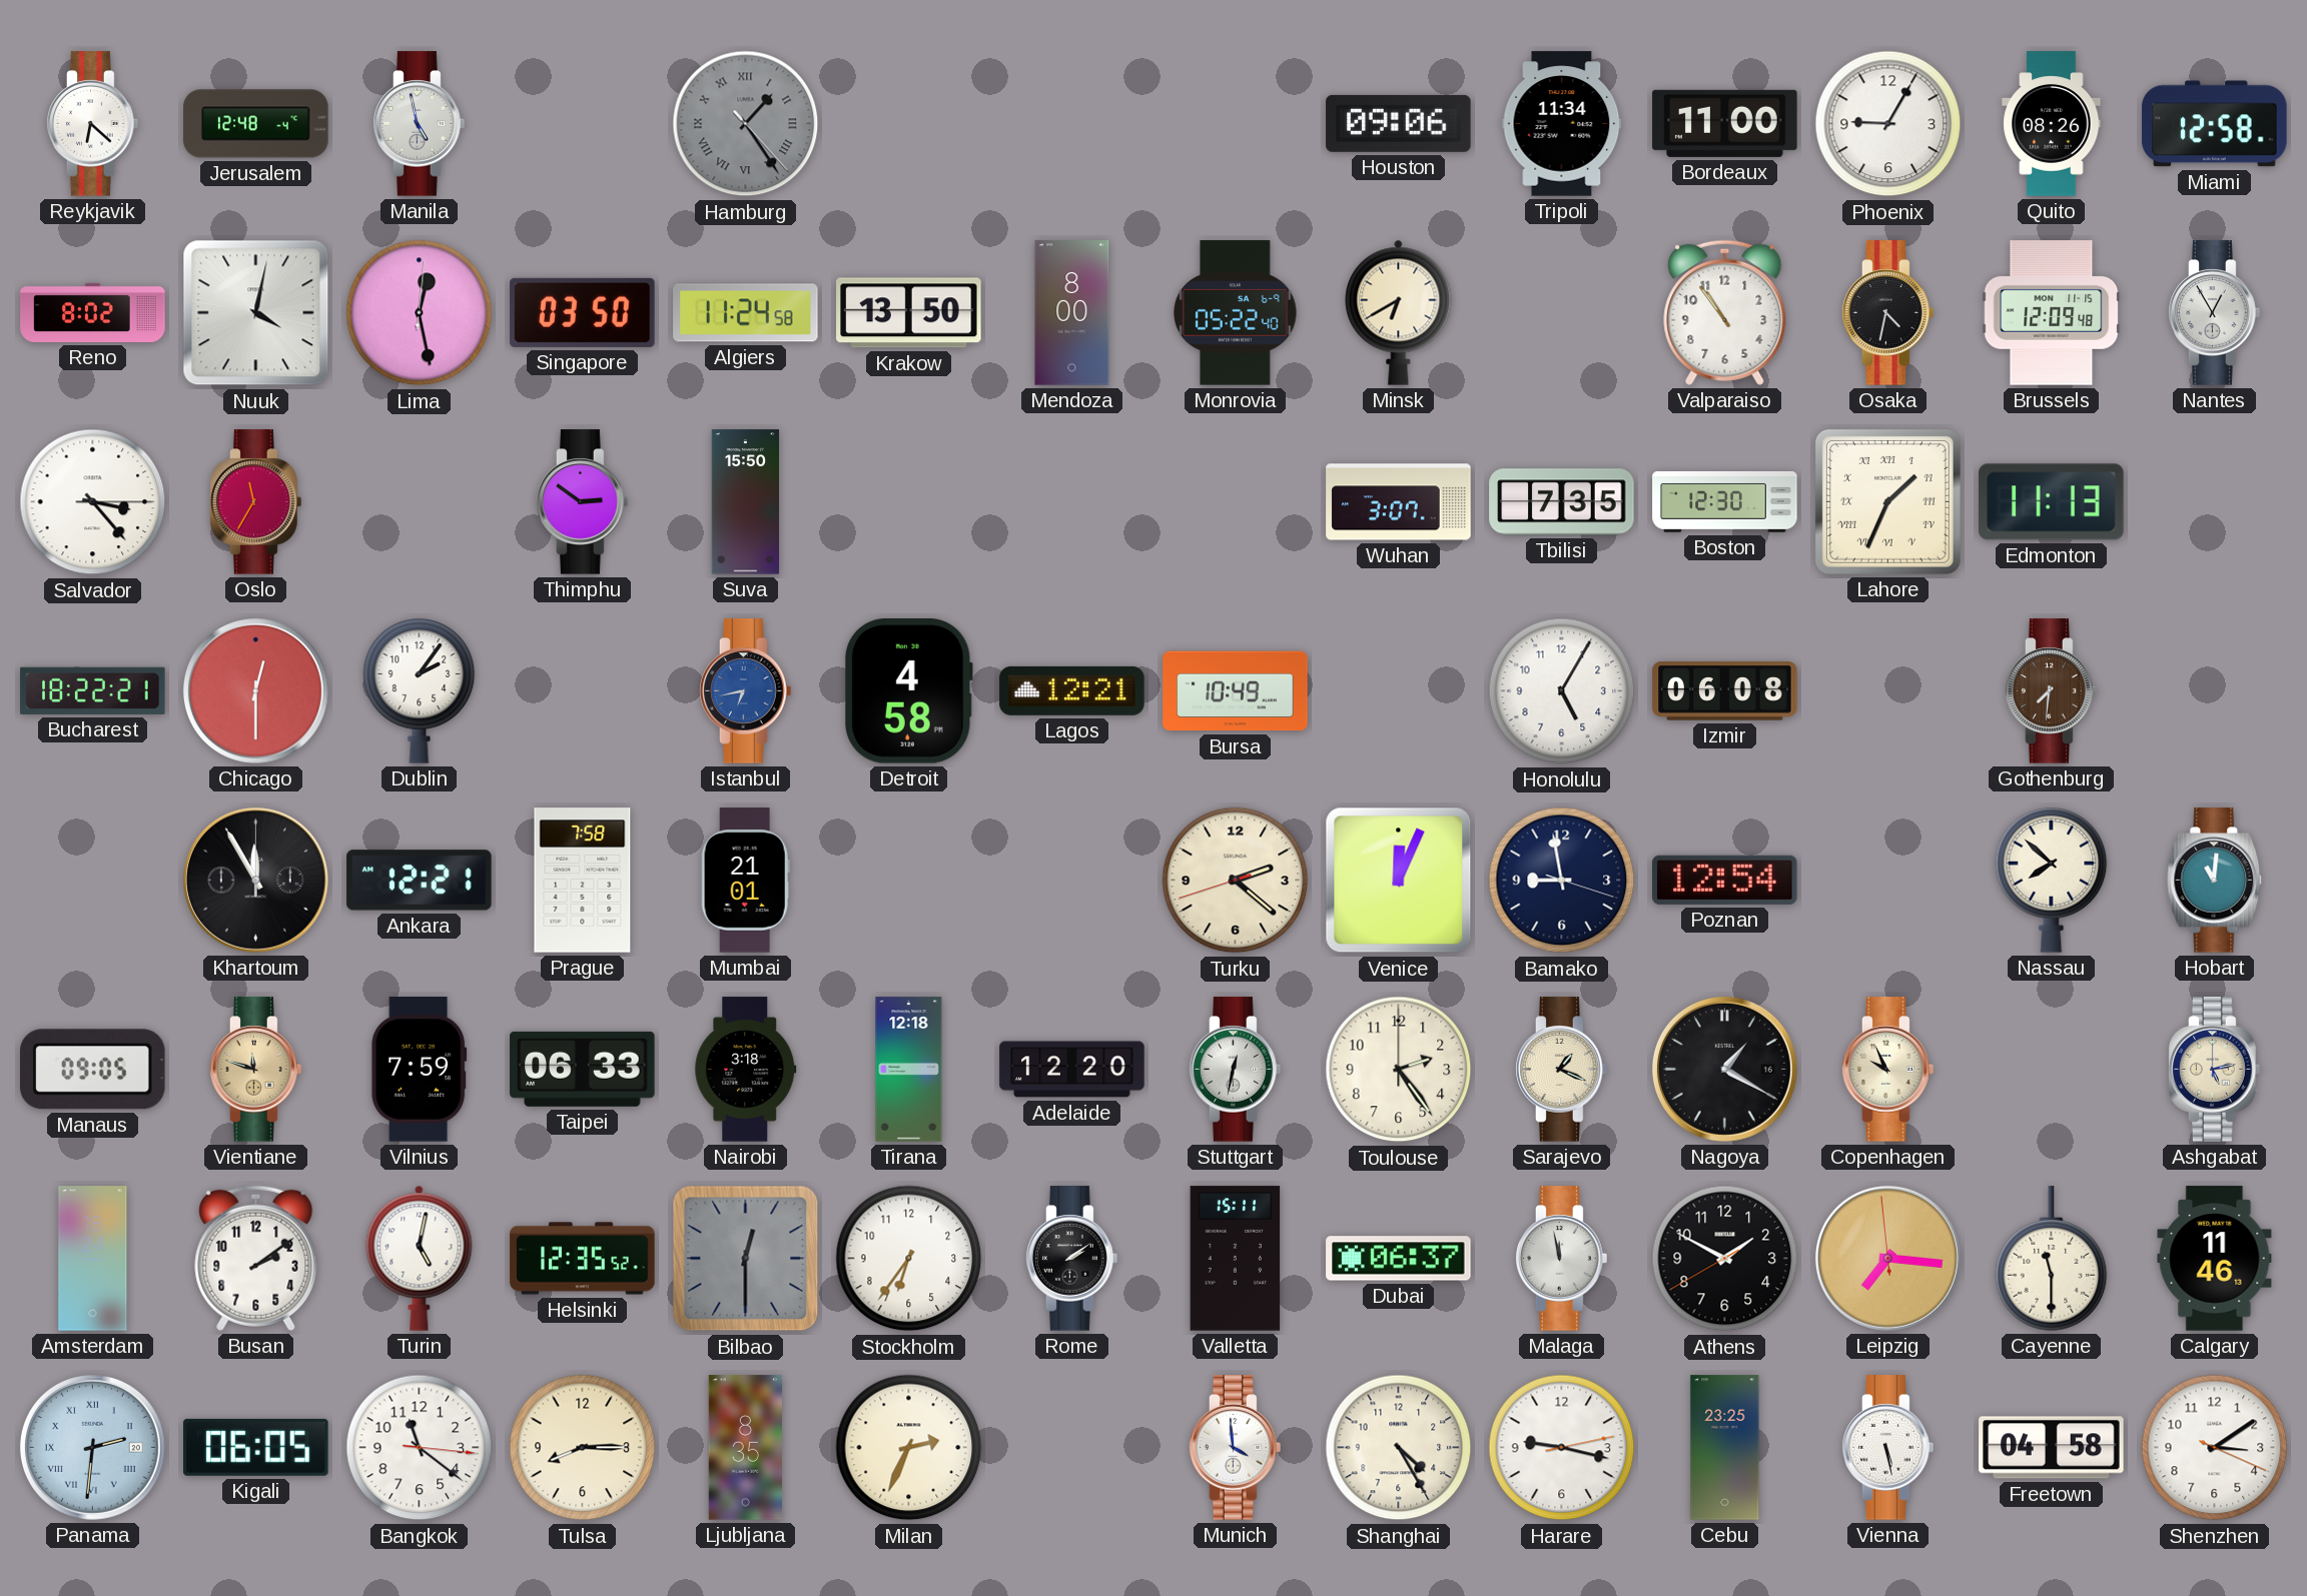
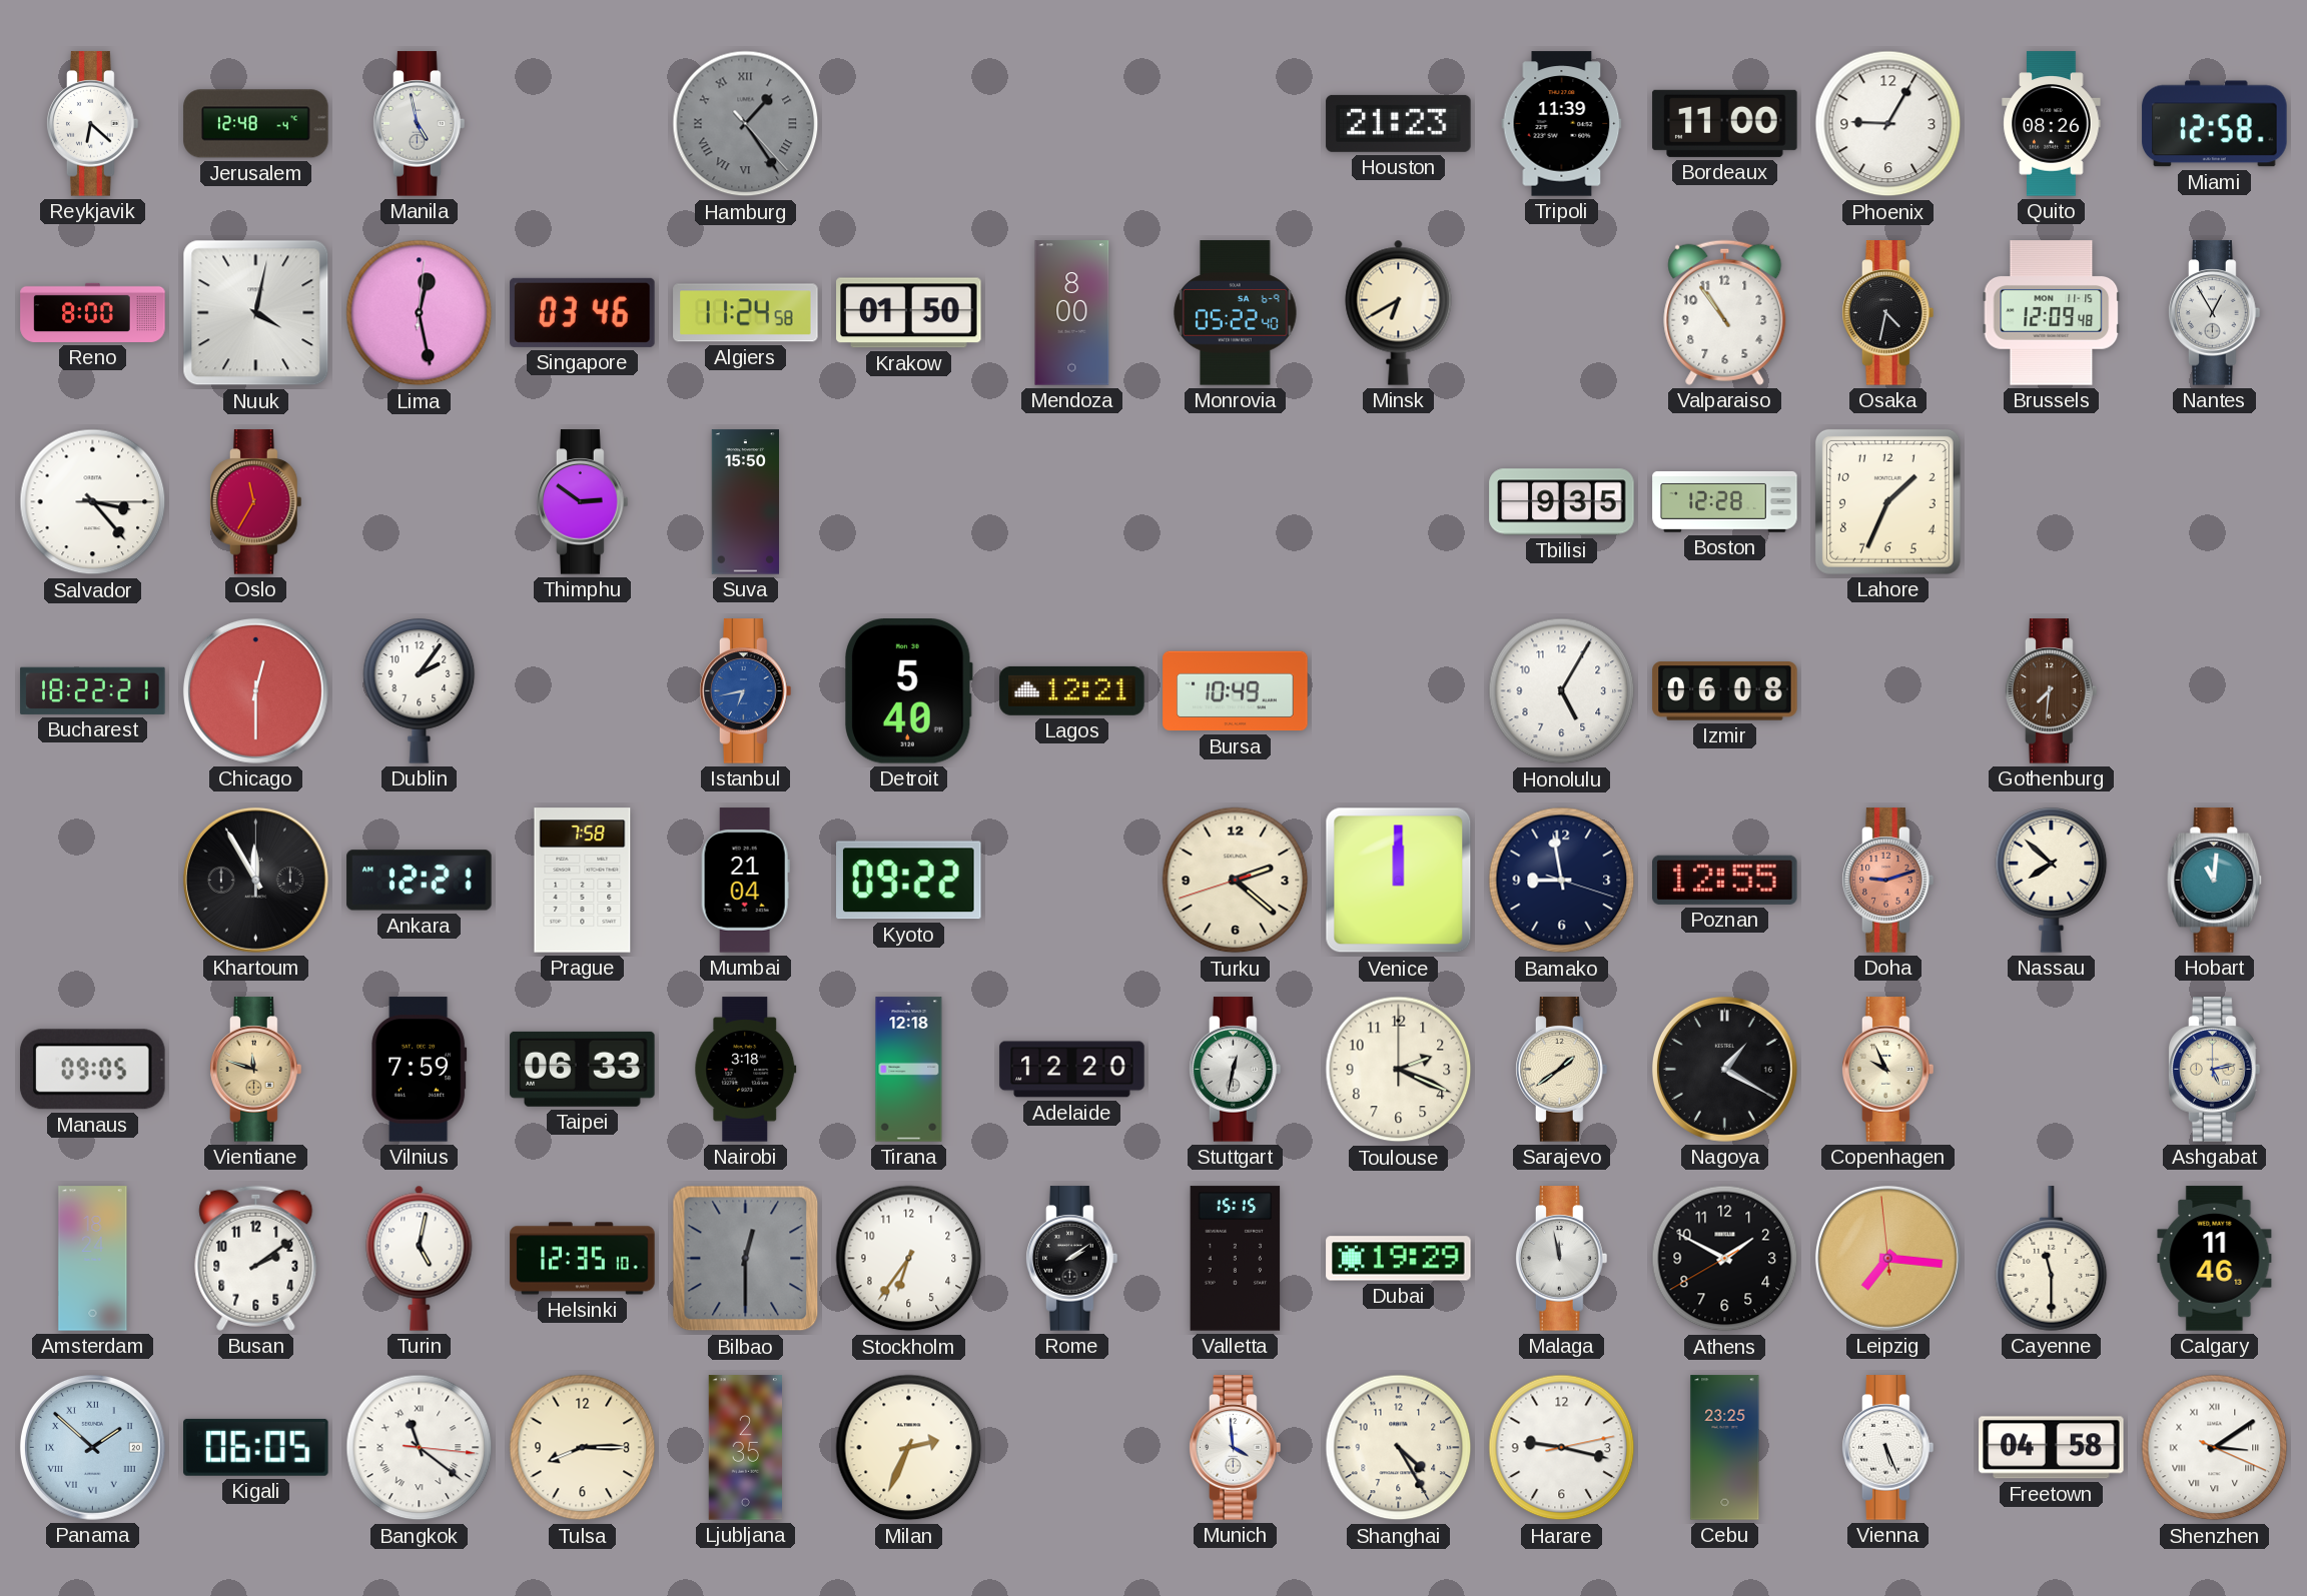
Houston: 09:06 -> 21:23
Tripoli: 11:34 -> 11:39
Reno: 8:02 -> 8:00
Singapore: 03:50 -> 03:46
Krakow: 13:50 -> 01:50
Wuhan: 3:07 -> none
Tbilisi: 7:35 -> 9:35
Boston: 12:30 -> 12:28
Lahore numerals: Roman -> Arabic
Edmonton: 11:13 -> none
Detroit: 4:58 -> 5:40
Mumbai: 21:01 -> 21:04
Kyoto: none -> 09:22
Venice: 12:04 -> 12:00
Poznan: 12:54 -> 12:55
Doha: none -> 9:12
Toulouse: 2:24 -> 2:19
Sarajevo: 1:19 -> 1:39
Helsinki: 12:35:52 -> 12:35:10
Valletta: 15:11 -> 15:15
Dubai: 06:37 -> 19:29
Panama: 2:31 -> 1:52
Bangkok numerals: Arabic -> Roman
Ljubljana: 8:35 -> 2:35
Vienna: 5:28 -> 5:26
Shenzhen numerals: Arabic -> Roman
